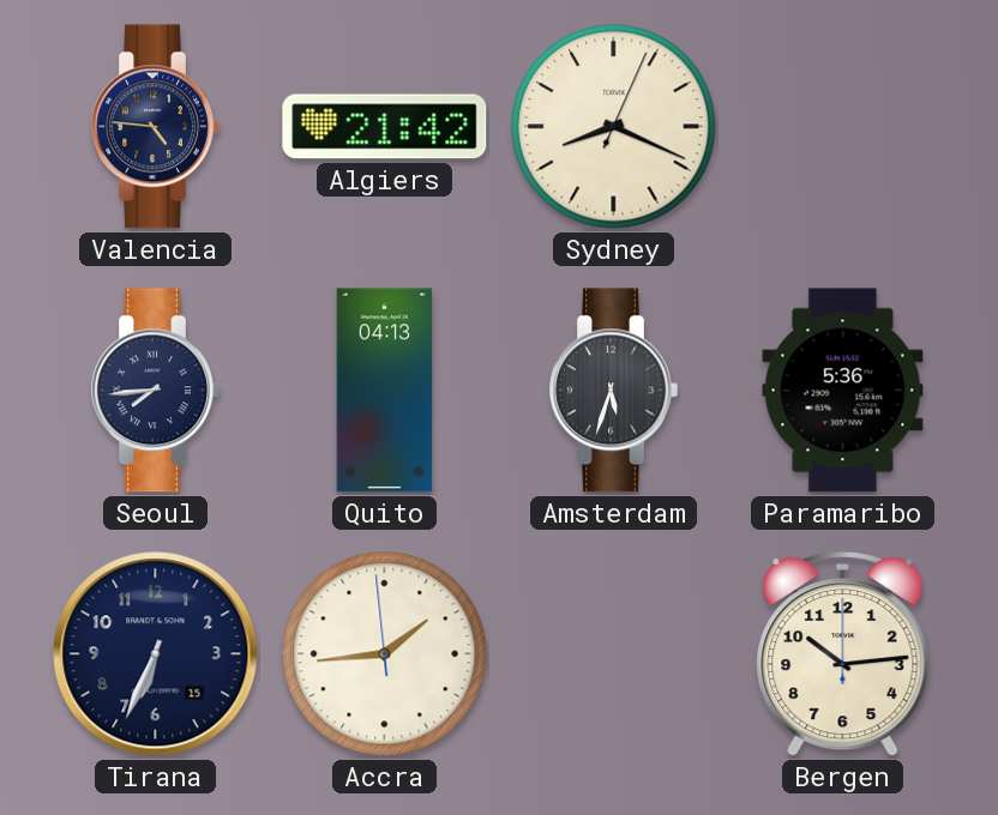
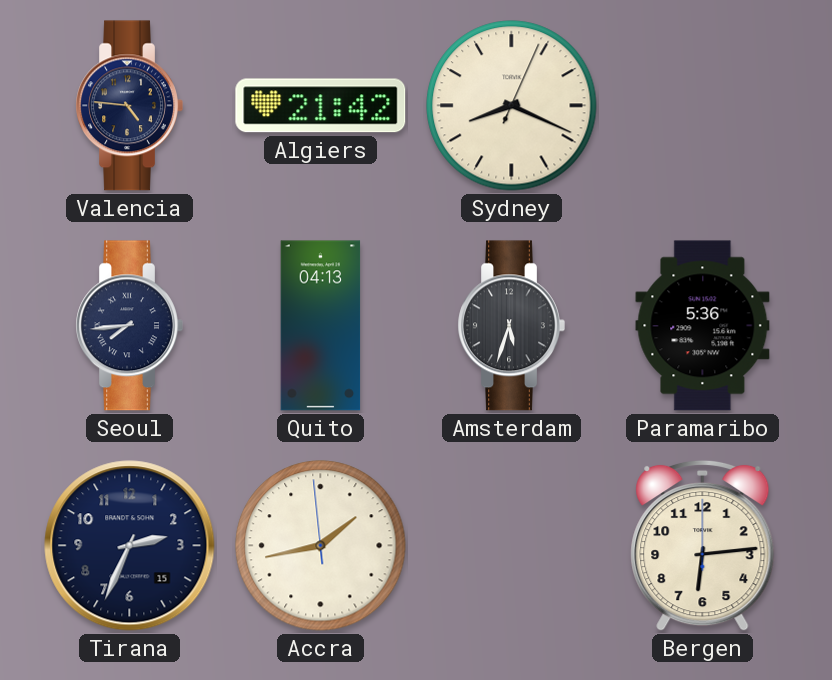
Tirana: 6:34 -> 2:34
Accra: 1:43 -> 1:42
Bergen: 10:14 -> 6:14
